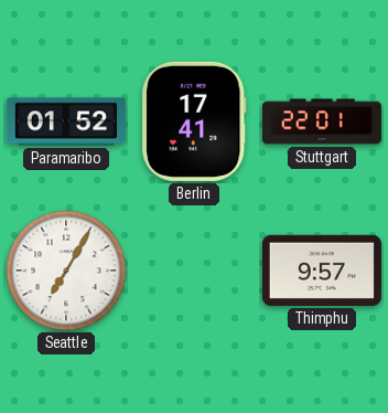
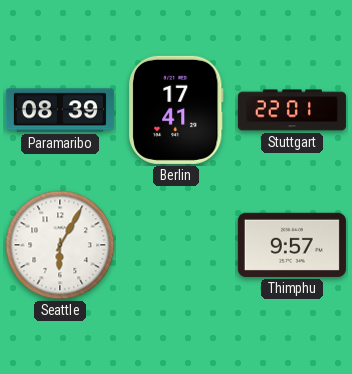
Paramaribo: 01:52 -> 08:39
Seattle: 7:05 -> 6:05
